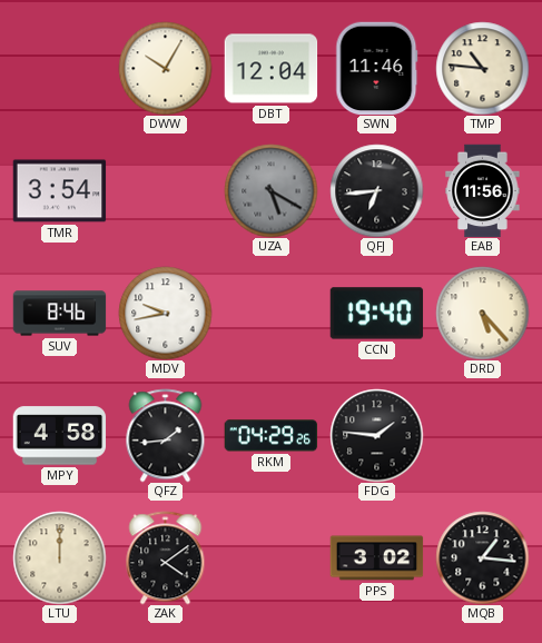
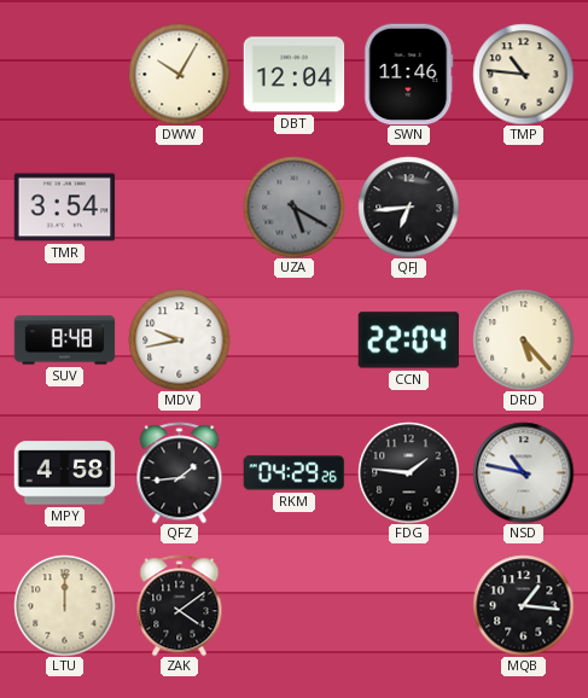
EAB: 11:56 -> none
SUV: 8:46 -> 8:48
CCN: 19:40 -> 22:04
NSD: none -> 10:47
PPS: 3:02 -> none
